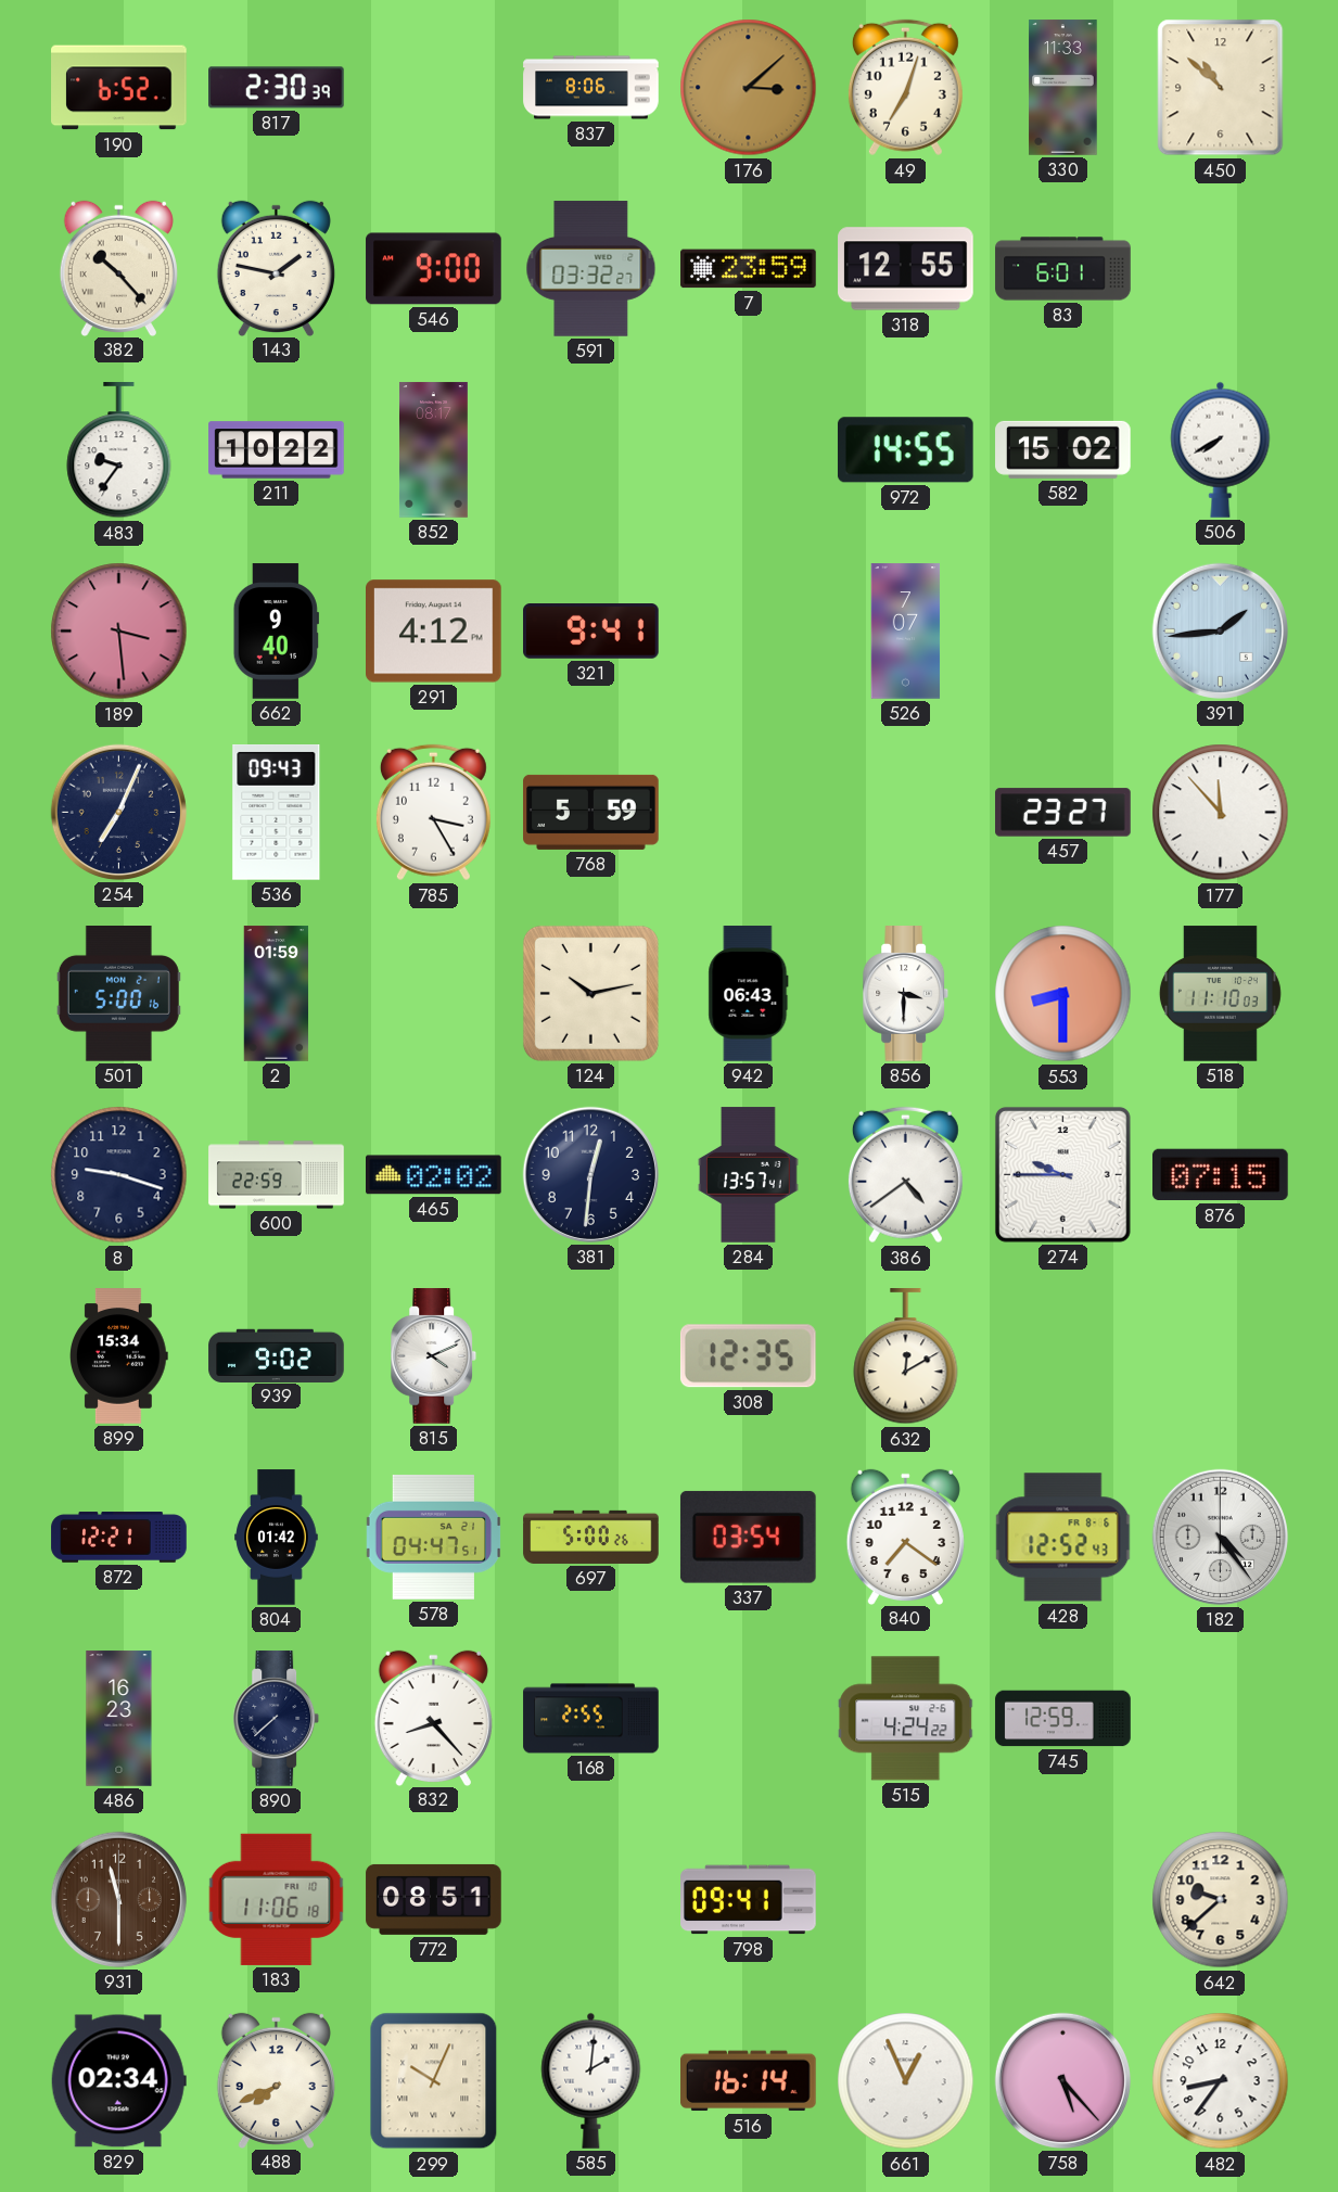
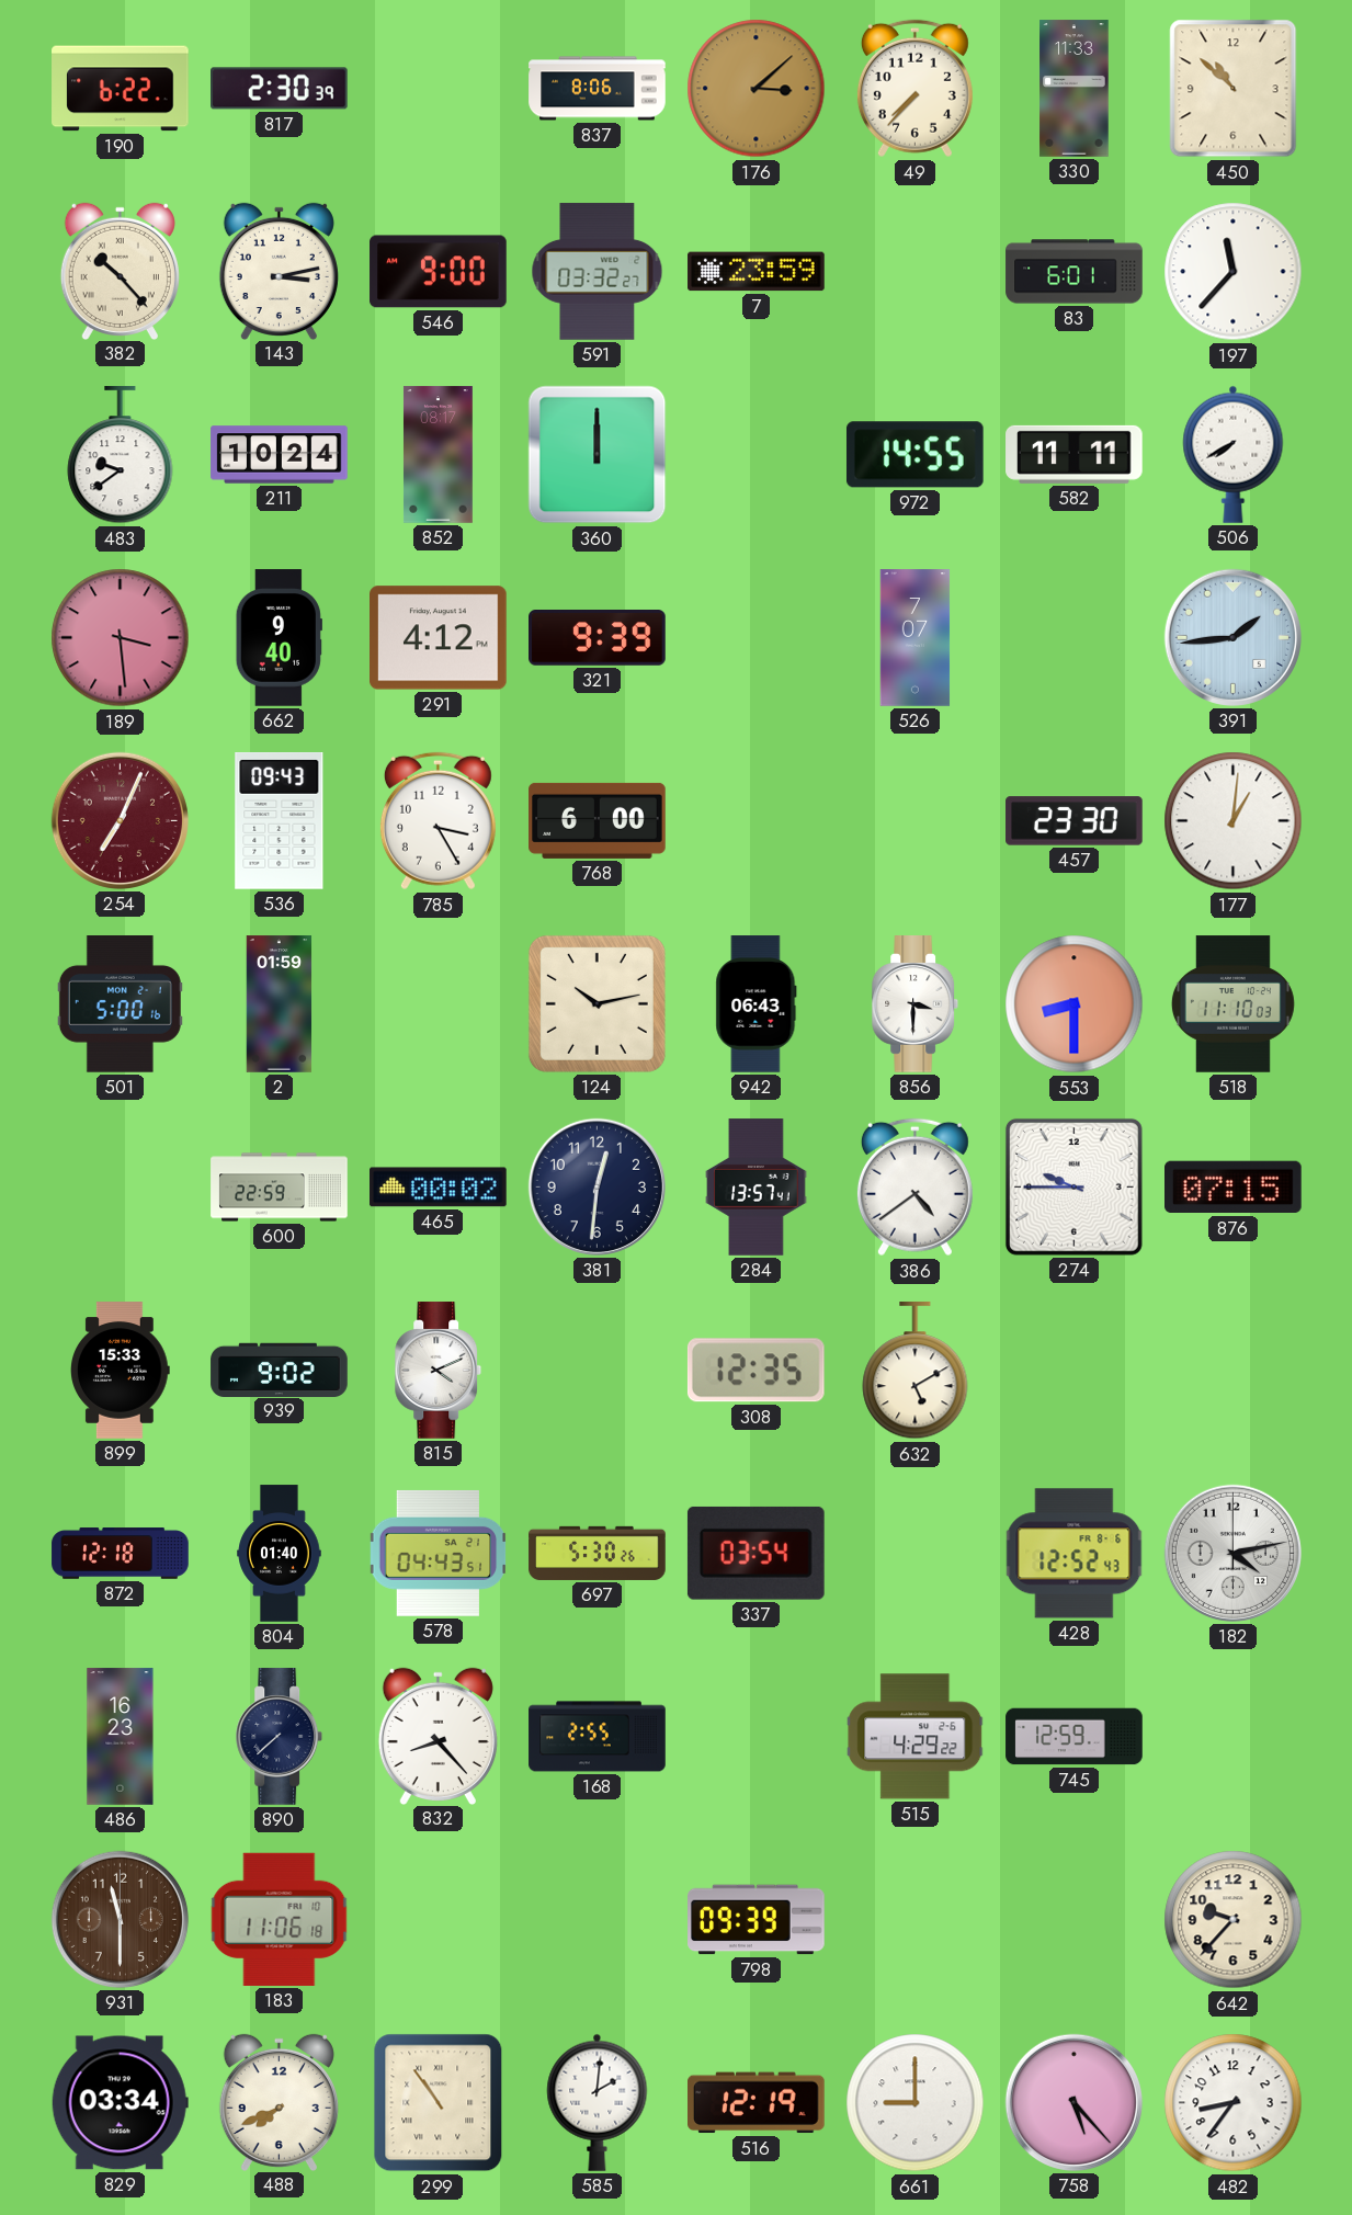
190: 6:52 -> 6:22
49: 7:03 -> 7:37
143: 1:47 -> 3:13
318: 12:55 -> none
197: none -> 11:37
483: 9:36 -> 9:39
211: 10:22 -> 10:24
360: none -> 12:00
582: 15:02 -> 11:11
321: 9:41 -> 9:39
254 dial: navy -> burgundy
768: 5:59 -> 6:00
457: 23:27 -> 23:30
177: 11:53 -> 1:01
8: 9:18 -> none
465: 02:02 -> 00:02
899: 15:34 -> 15:33
632: 12:10 -> 5:10
872: 12:21 -> 12:18
804: 01:42 -> 01:40
578: 04:47 -> 04:43
697: 5:00 -> 5:30
840: 7:21 -> none
182: 4:24 -> 4:13
515: 4:24 -> 4:29
772: 08:51 -> none
798: 09:41 -> 09:39
642: 9:38 -> 9:37
829: 02:34 -> 03:34
299: 10:04 -> 10:54
516: 16:14 -> 12:19
661: 12:56 -> 9:00
